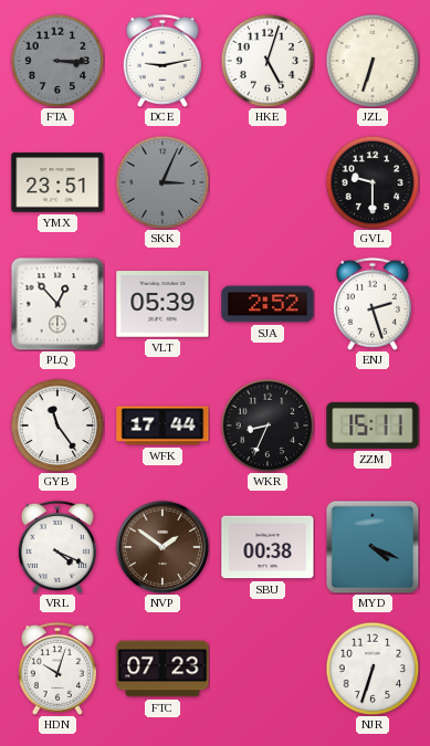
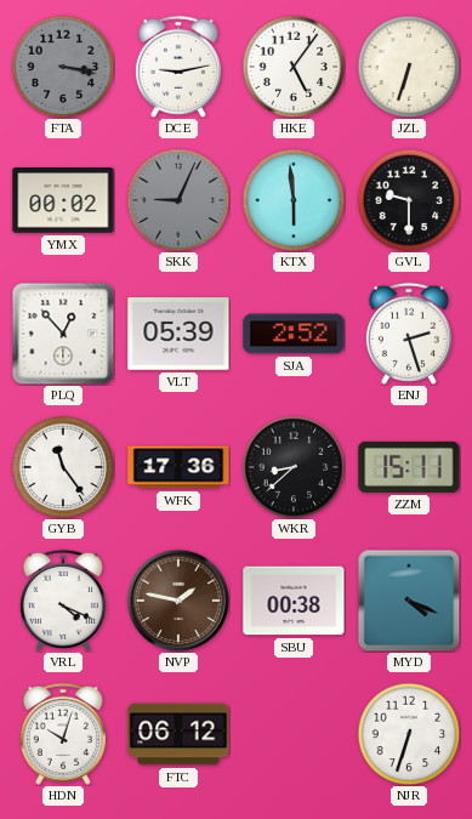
FTA: 3:15 -> 3:17
HKE: 5:03 -> 5:06
YMX: 23:51 -> 00:02
SKK: 3:04 -> 9:04
KTX: none -> 5:59
WFK: 17:44 -> 17:36
WKR: 8:34 -> 8:38
NVP: 1:51 -> 1:47
FTC: 07:23 -> 06:12
